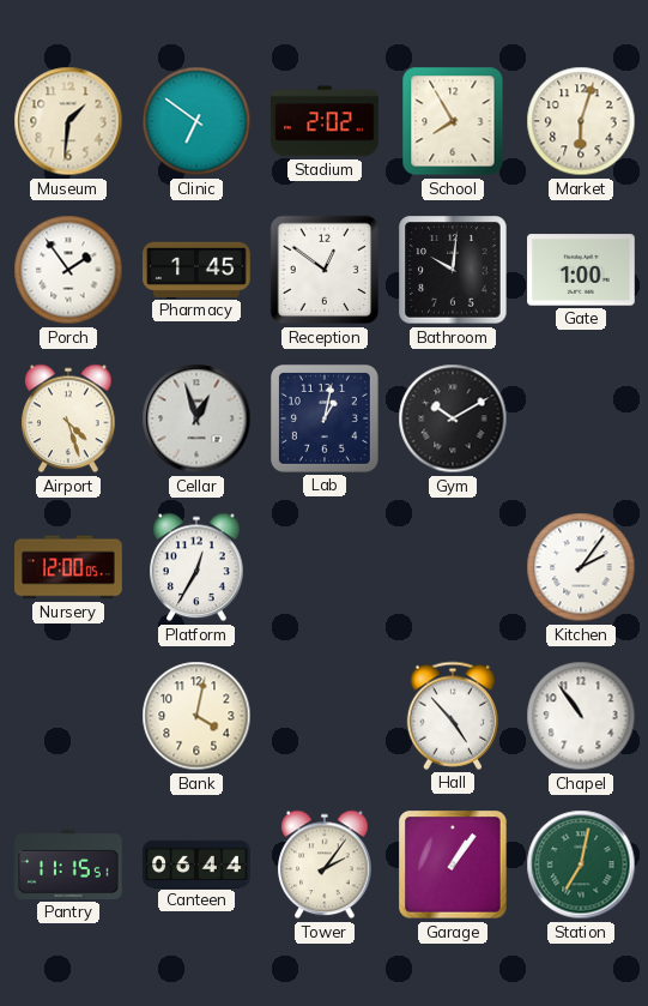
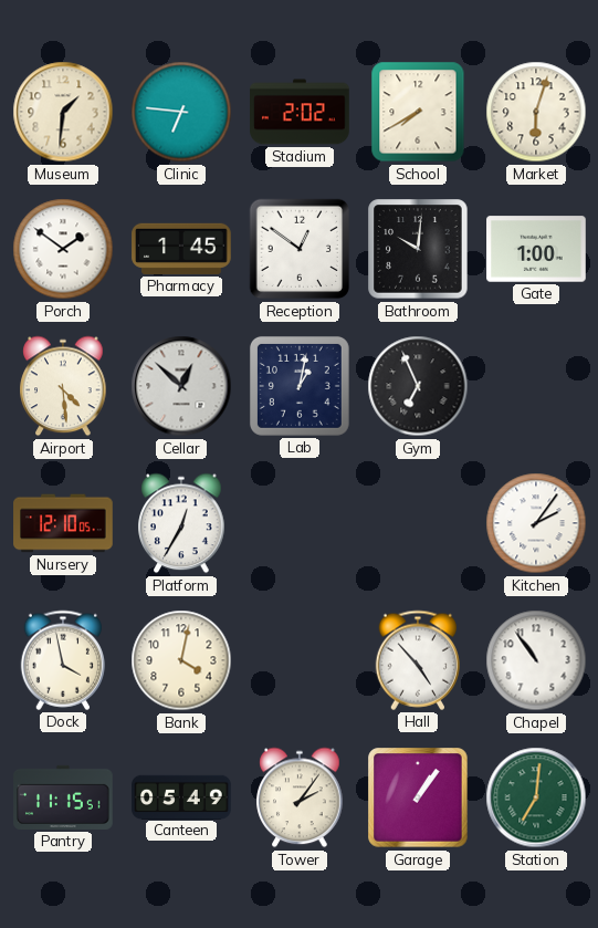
Clinic: 6:51 -> 6:46
School: 7:55 -> 7:40
Porch: 1:54 -> 1:51
Airport: 4:27 -> 4:29
Cellar: 12:57 -> 12:52
Gym: 10:10 -> 6:56
Nursery: 12:00 -> 12:10
Dock: none -> 3:58
Canteen: 06:44 -> 05:49
Station: 7:02 -> 7:01
